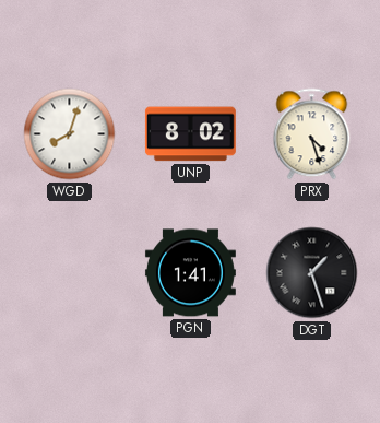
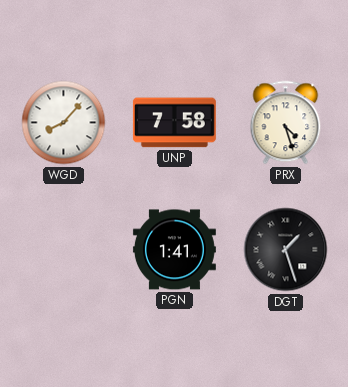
WGD: 8:03 -> 8:07
UNP: 8:02 -> 7:58
